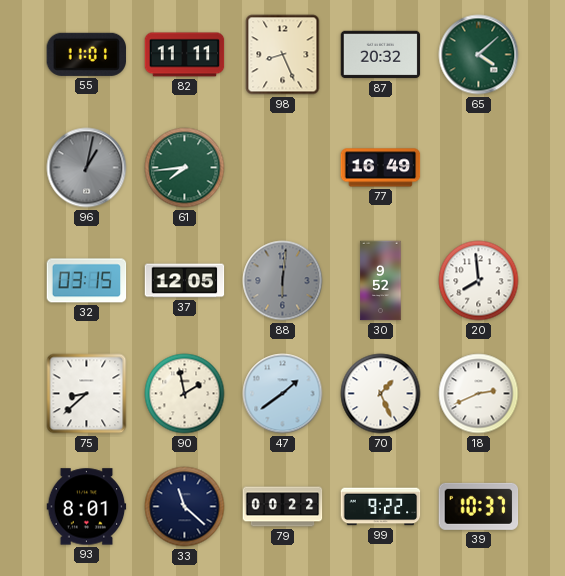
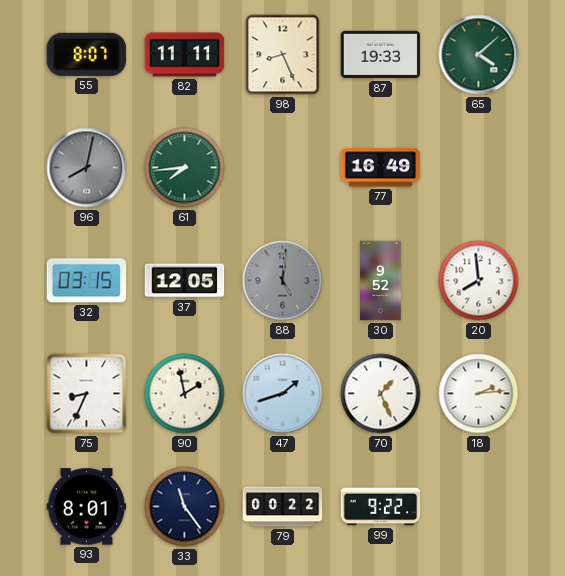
55: 11:01 -> 8:07
87: 20:32 -> 19:33
96: 1:02 -> 8:02
88: 6:01 -> 5:01
75: 8:38 -> 8:34
47: 1:39 -> 1:42
18: 2:41 -> 2:14
33: 11:22 -> 11:24
39: 10:37 -> none
